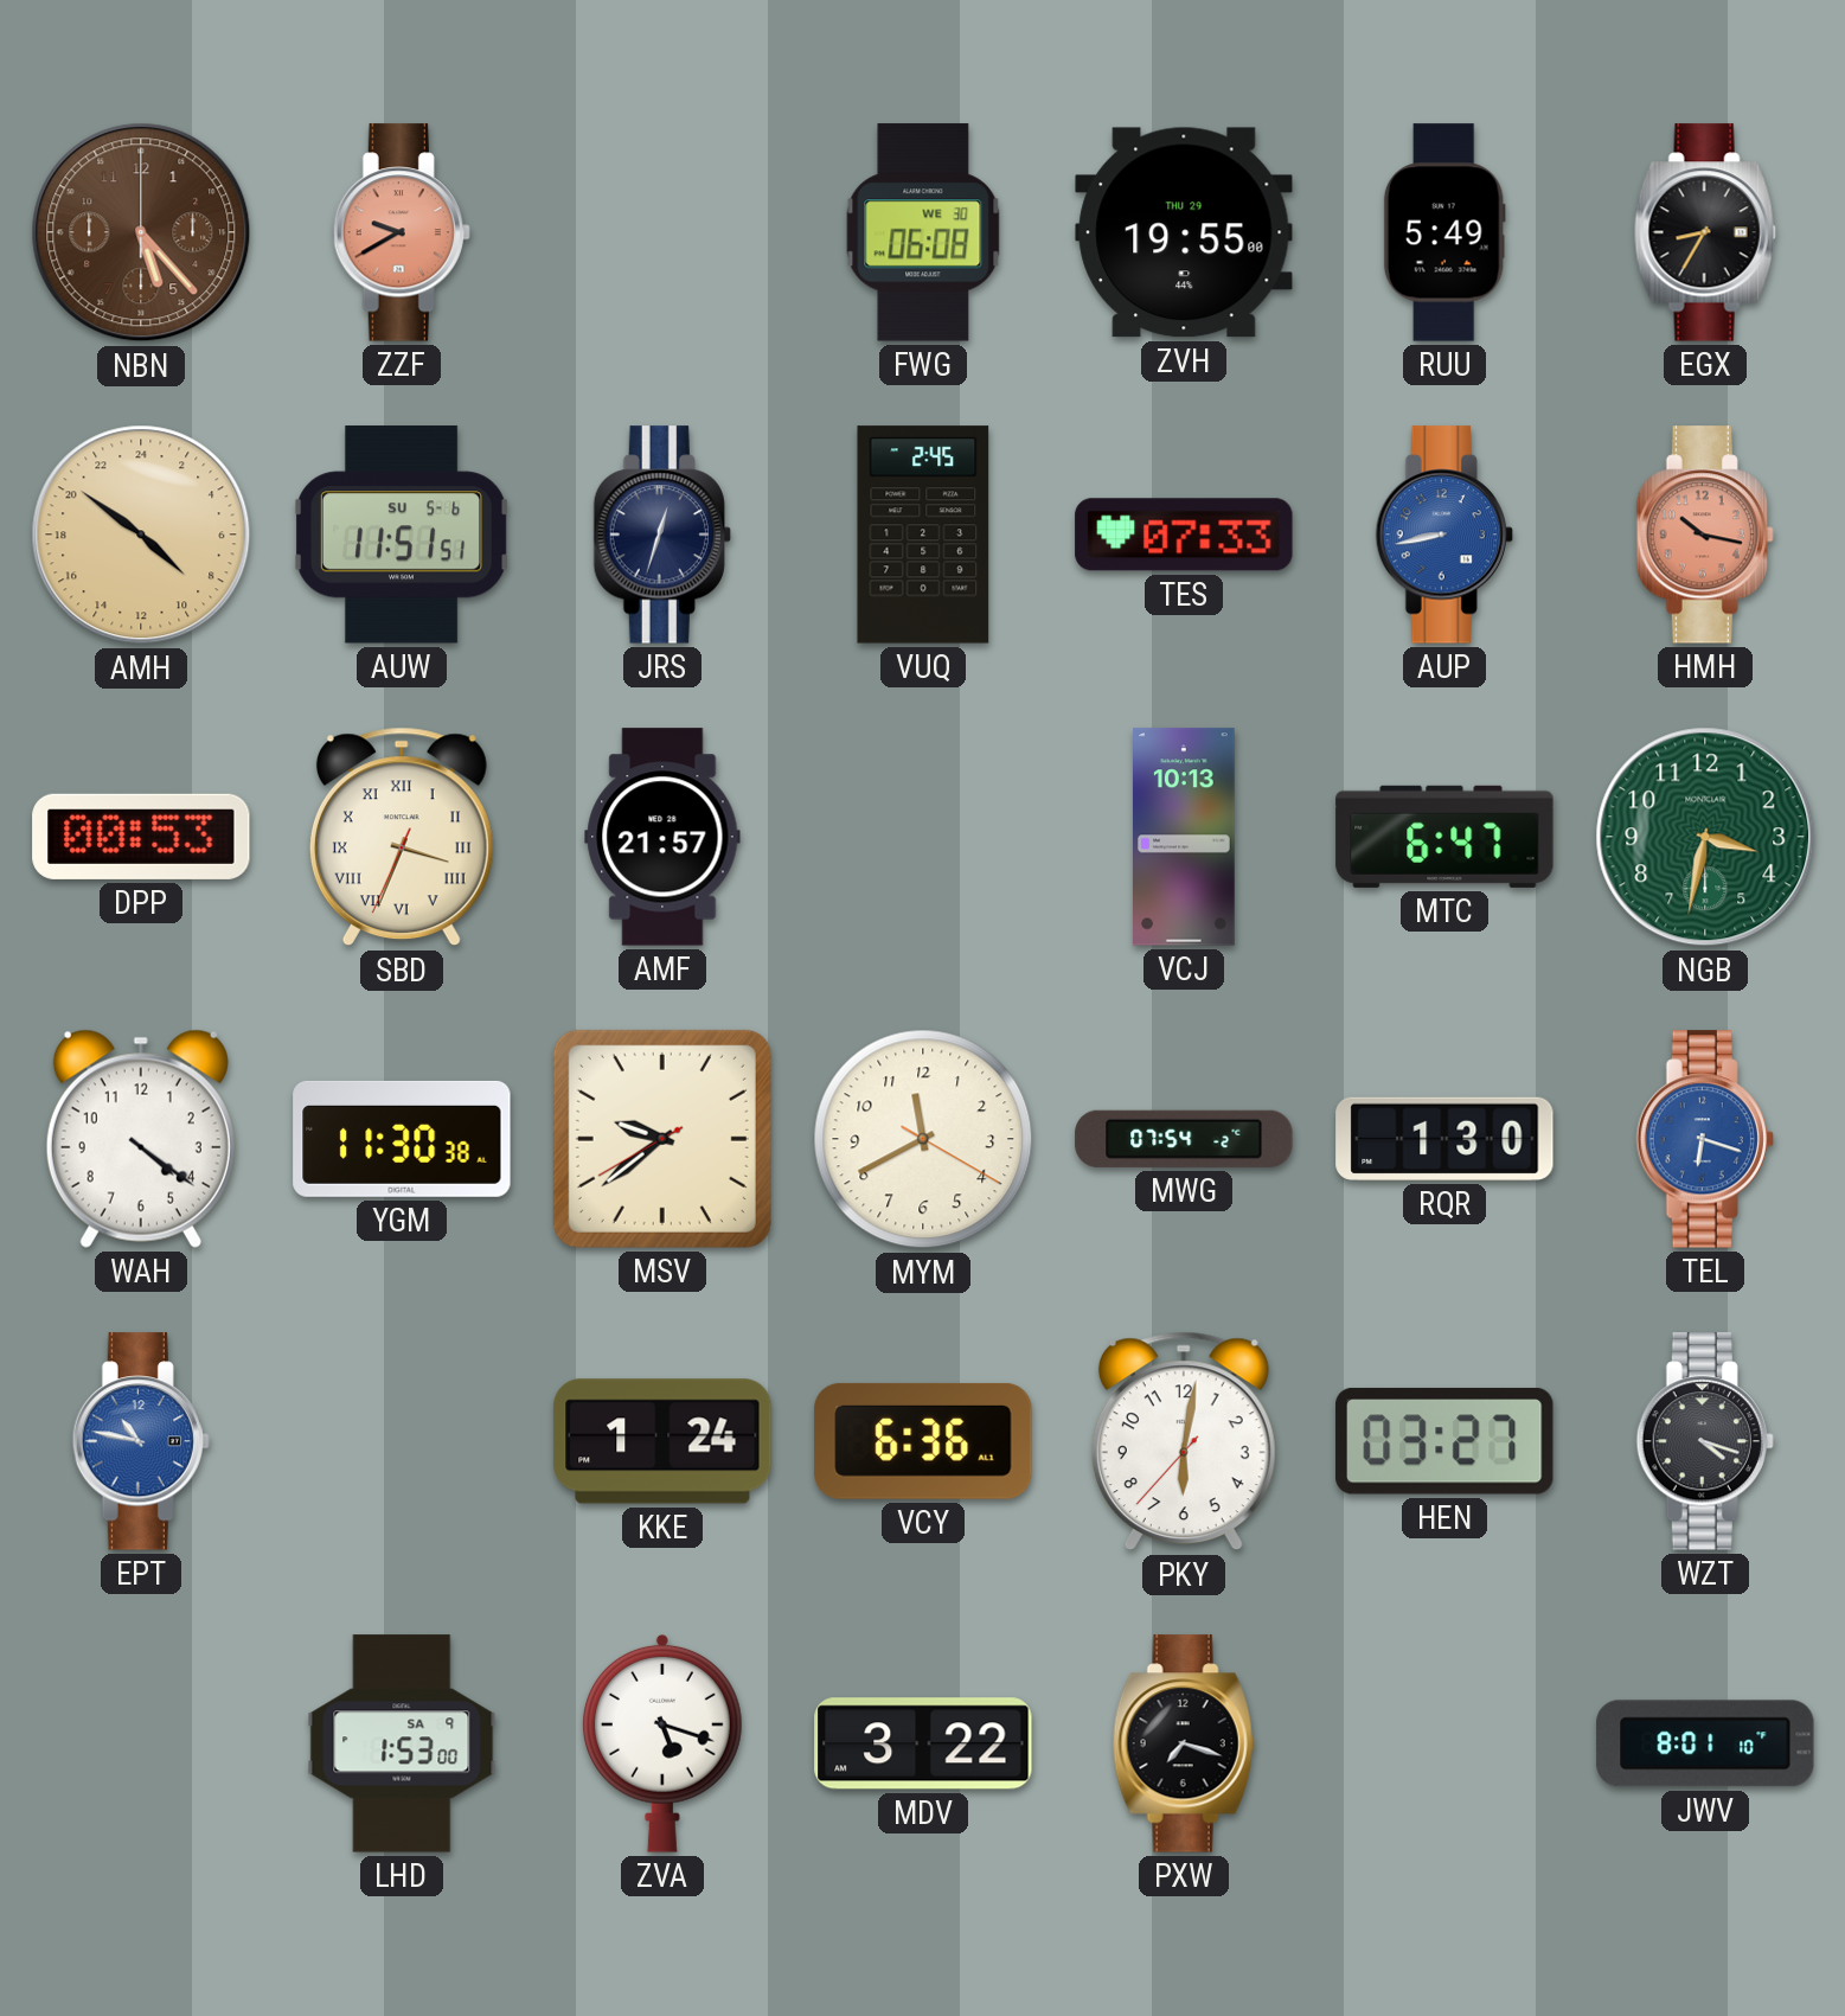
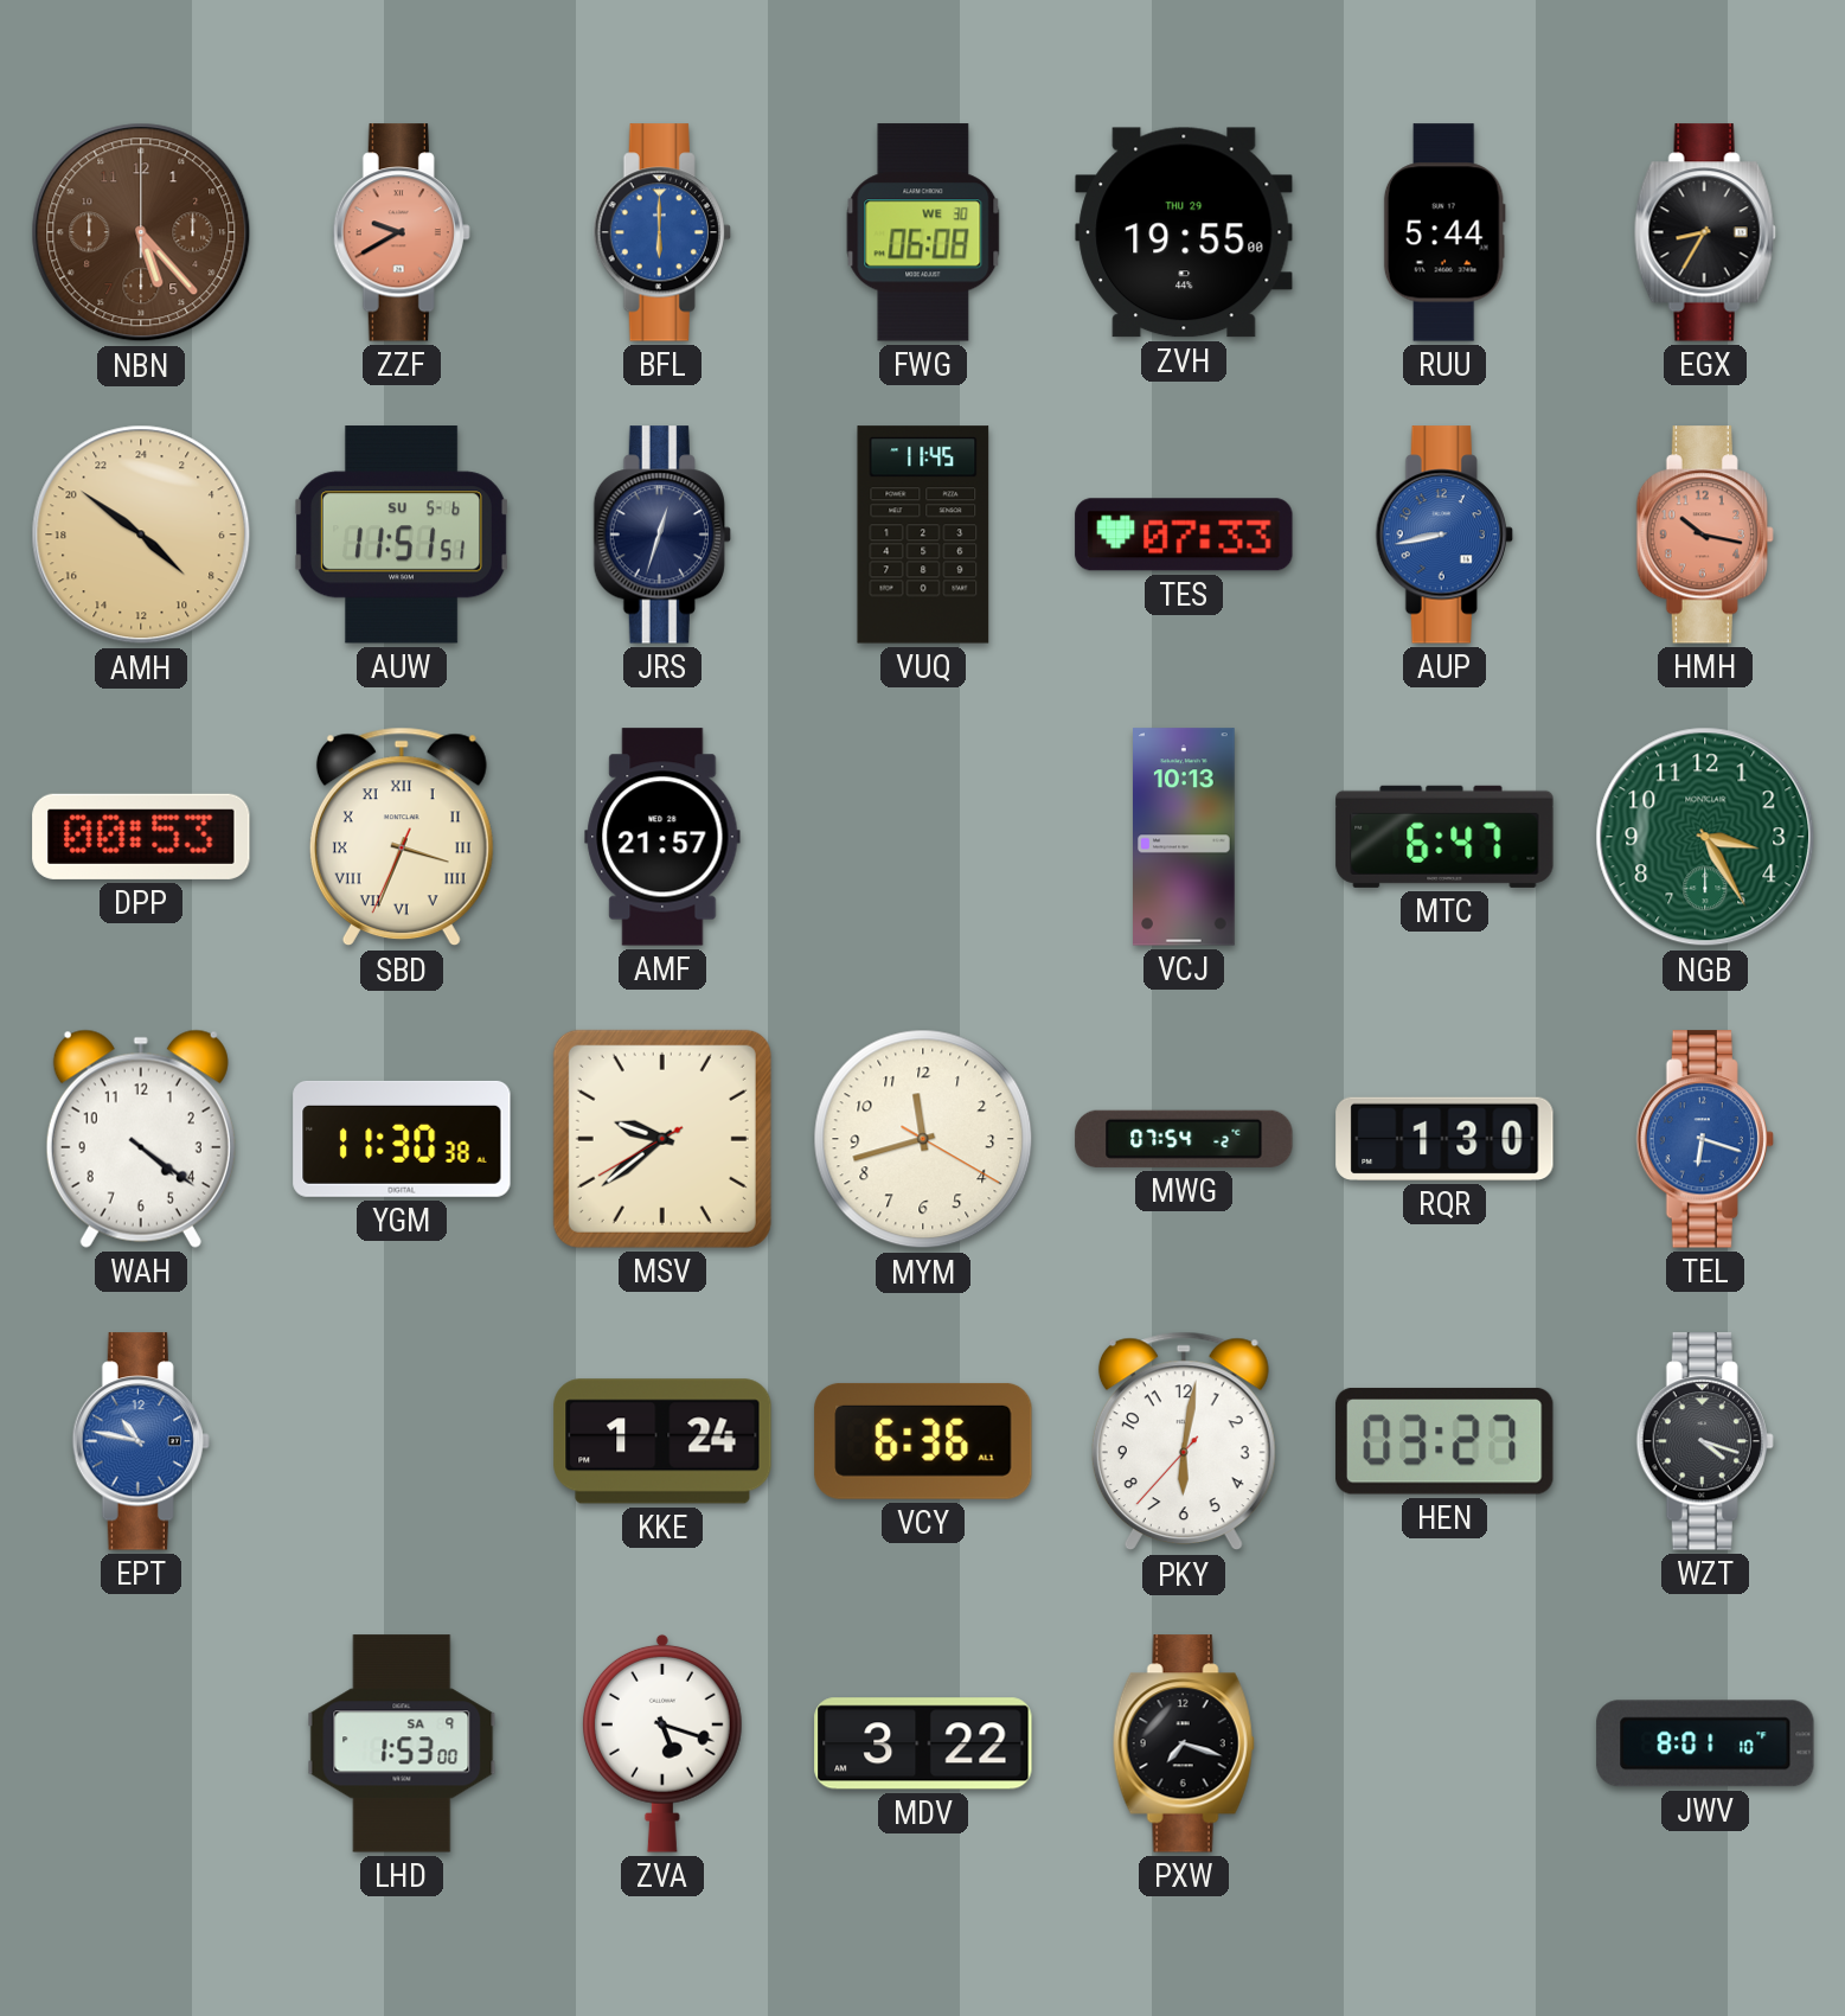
BFL: none -> 6:00
RUU: 5:49 -> 5:44
VUQ: 2:45 -> 11:45
NGB: 3:32 -> 3:25
MYM: 11:40 -> 11:42
